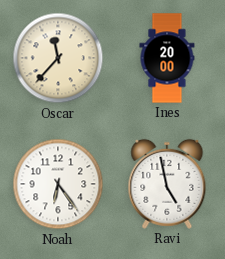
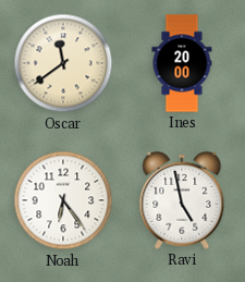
Oscar: 11:37 -> 11:39
